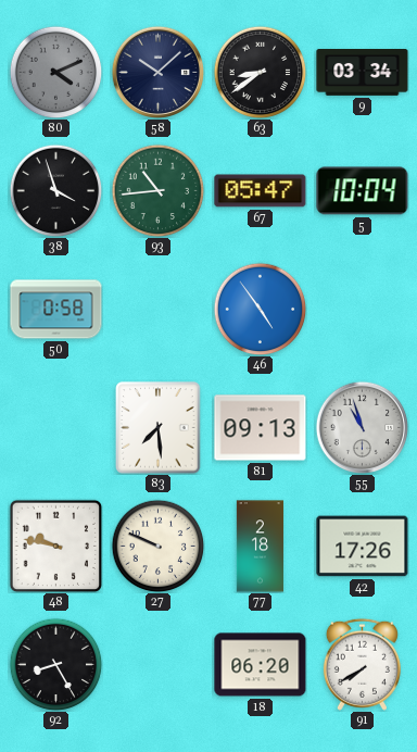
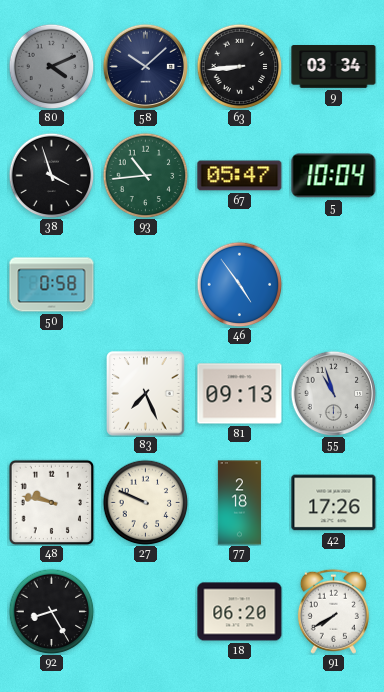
63: 8:39 -> 8:44
83: 7:29 -> 7:26
